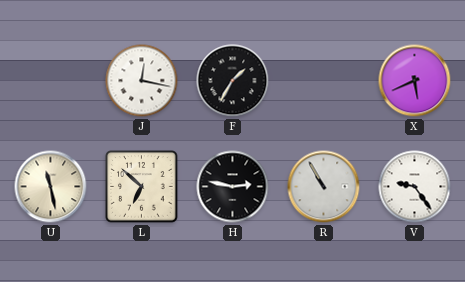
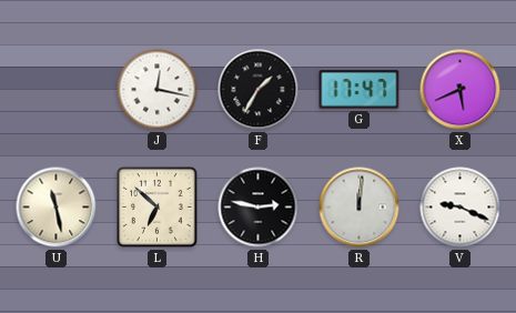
G: none -> 17:47
R: 10:55 -> 12:01
V: 9:24 -> 9:19
